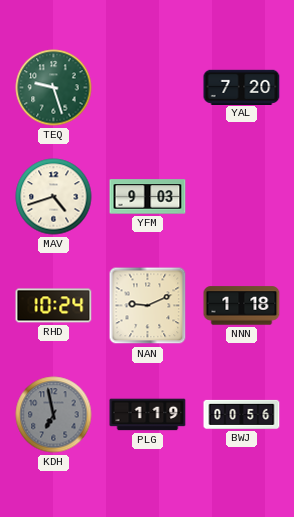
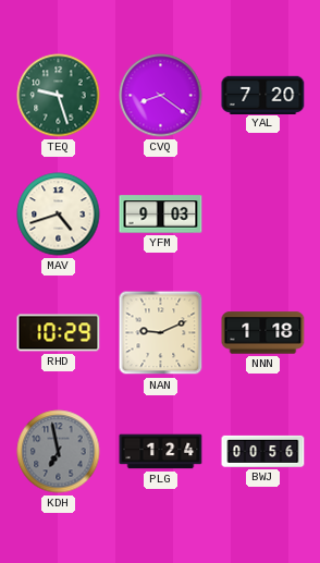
CVQ: none -> 8:21
RHD: 10:24 -> 10:29
PLG: 1:19 -> 1:24
